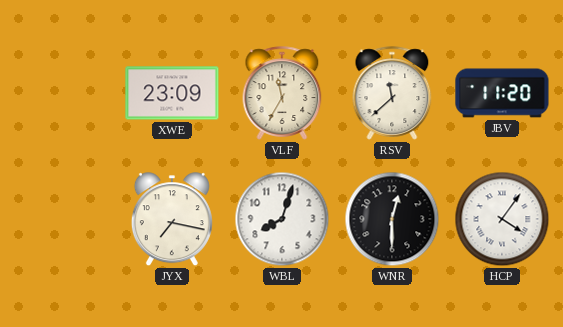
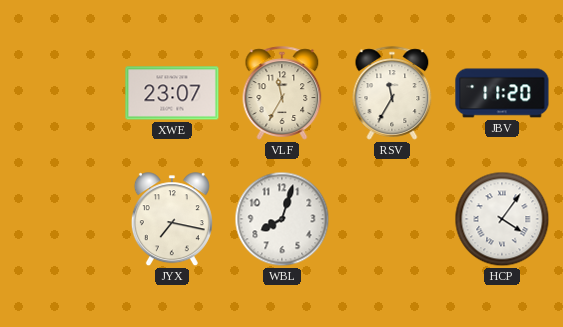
XWE: 23:09 -> 23:07
RSV: 11:38 -> 11:35
WNR: 12:30 -> none
